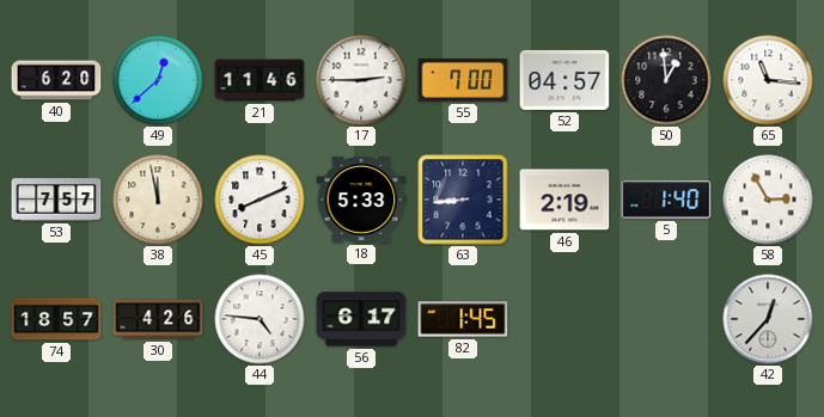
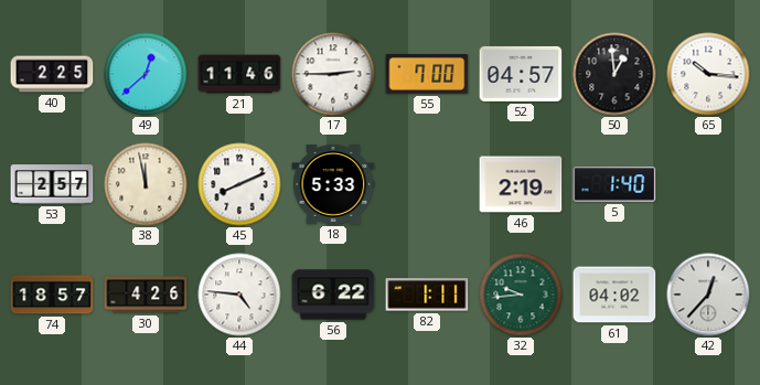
40: 6:20 -> 2:25
65: 11:16 -> 10:16
53: 7:57 -> 2:57
63: 8:44 -> none
58: 2:55 -> none
56: 6:17 -> 6:22
82: 1:45 -> 1:11
32: none -> 9:44
61: none -> 04:02
